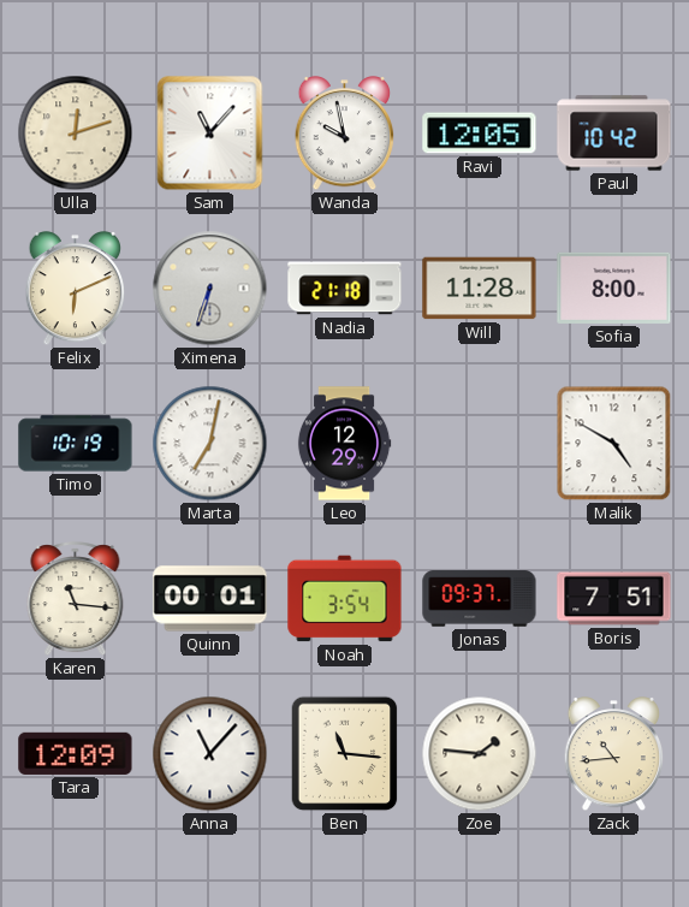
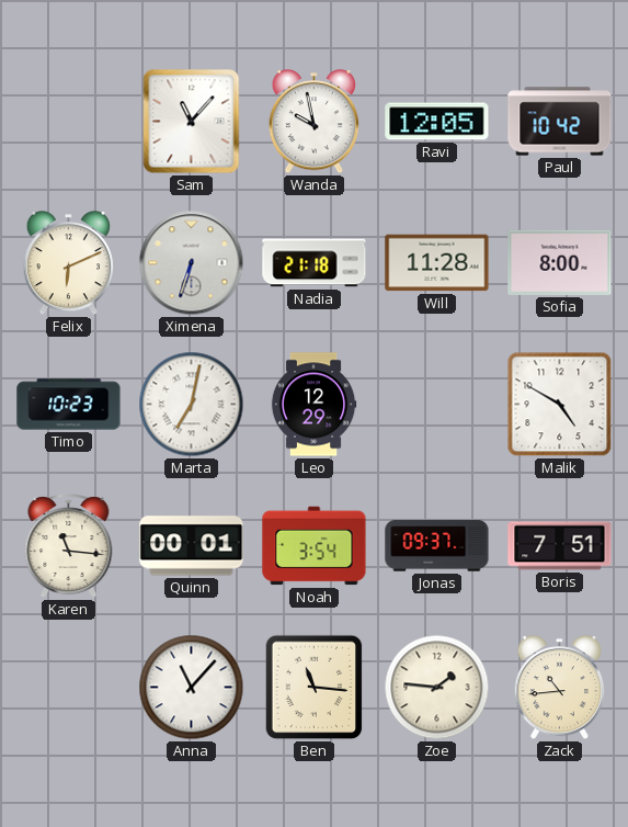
Ulla: 12:12 -> none
Timo: 10:19 -> 10:23
Tara: 12:09 -> none
